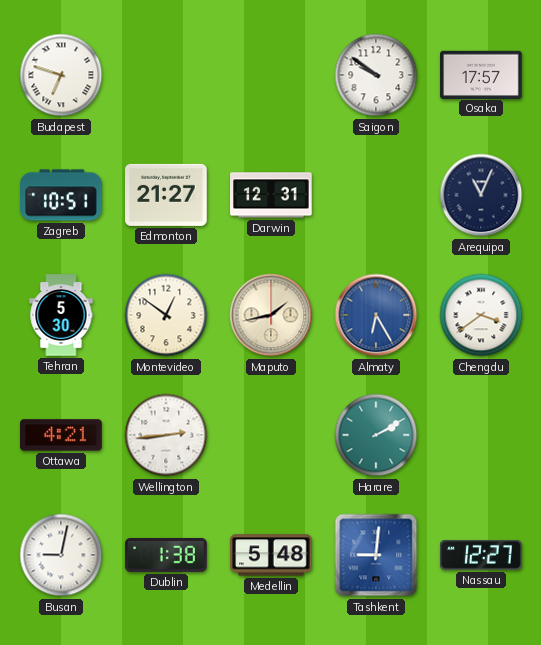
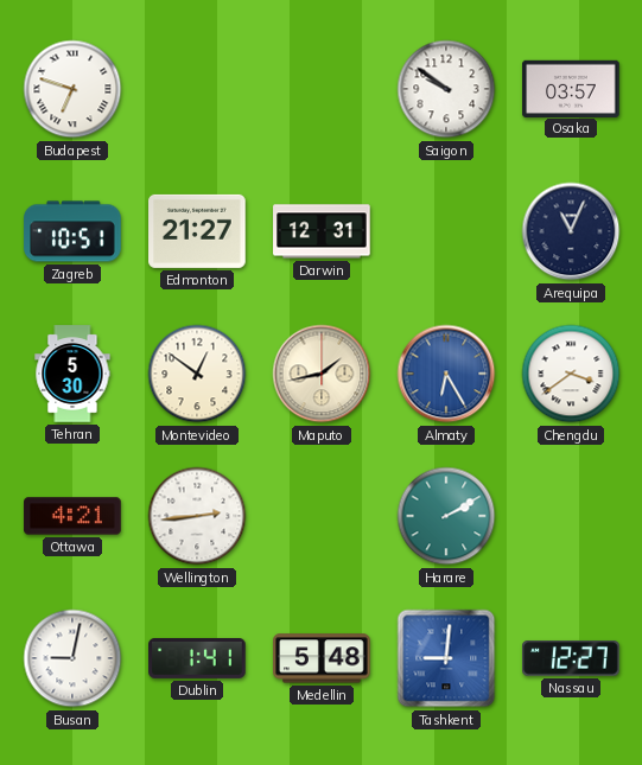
Osaka: 17:57 -> 03:57
Dublin: 1:38 -> 1:41
